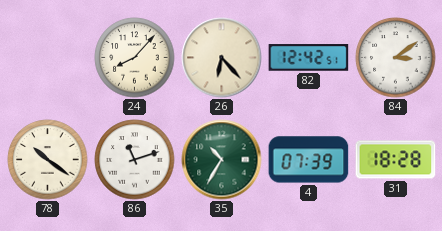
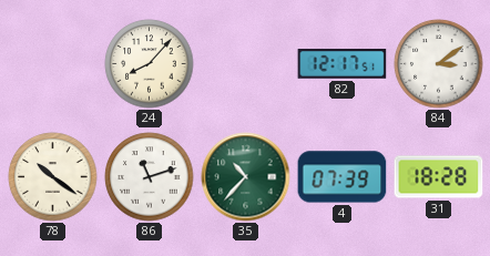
26: 6:23 -> none
82: 12:42 -> 12:17
35: 10:35 -> 10:37
